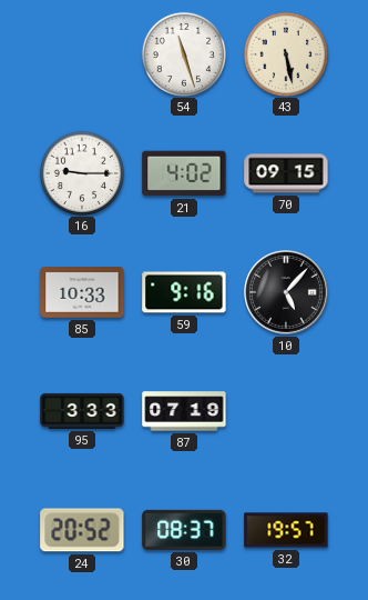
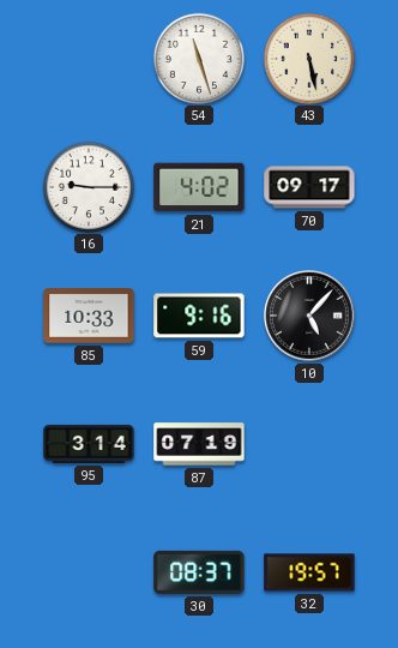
70: 09:15 -> 09:17
95: 3:33 -> 3:14
24: 20:52 -> none
